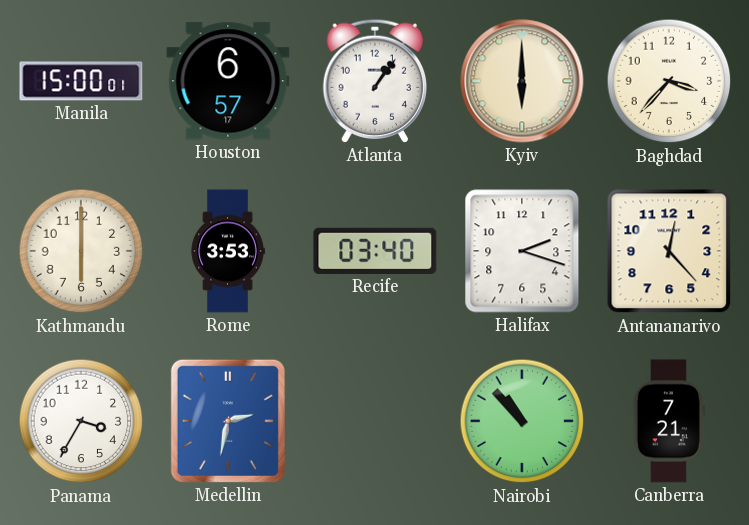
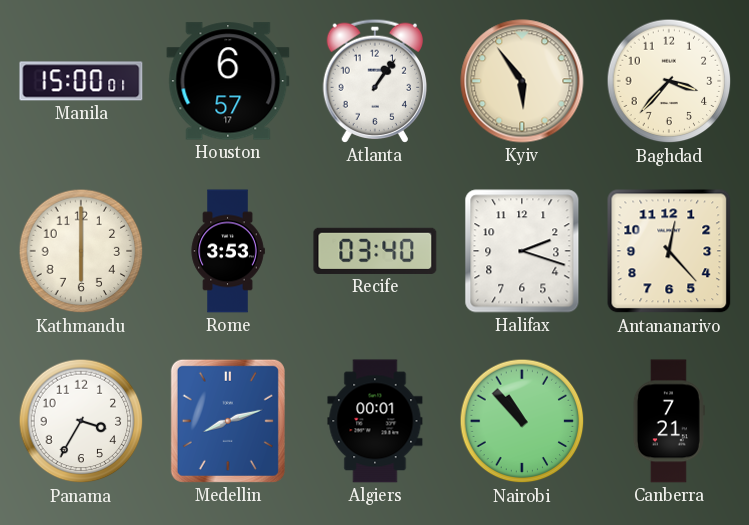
Kyiv: 6:00 -> 5:54
Medellin: 2:32 -> 8:12
Algiers: none -> 00:01
